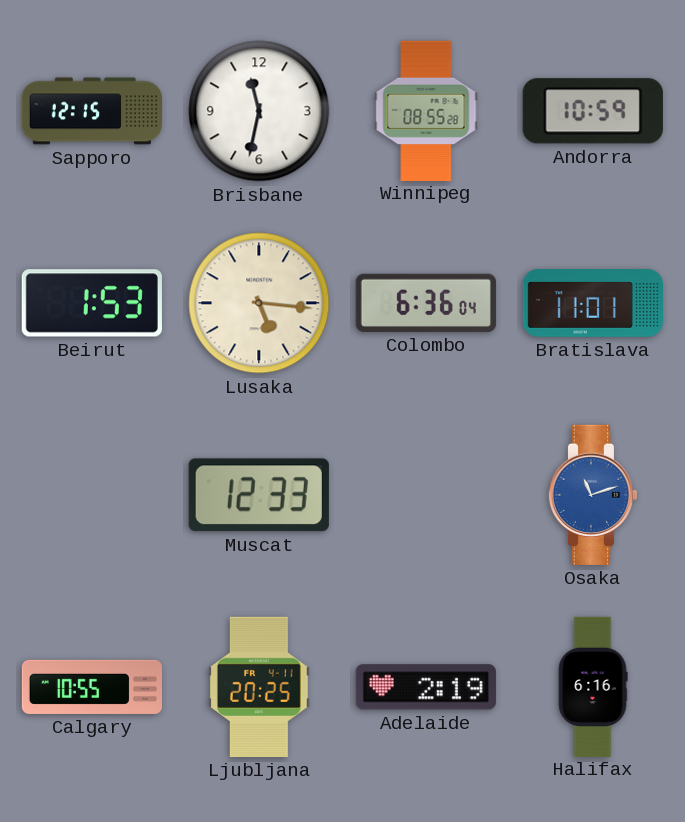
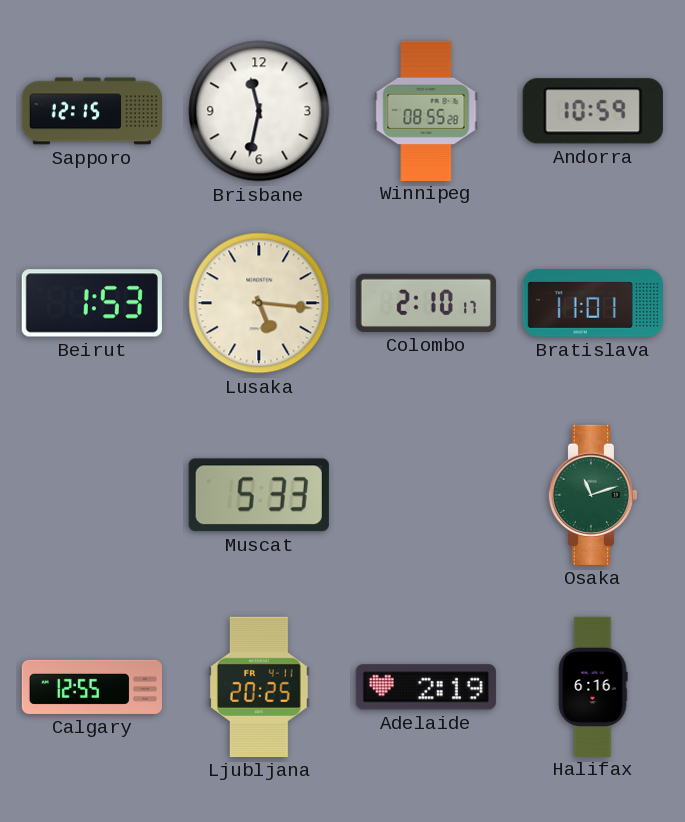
Colombo: 6:36 -> 2:10
Muscat: 12:33 -> 5:33
Osaka dial: blue -> green
Calgary: 10:55 -> 12:55
